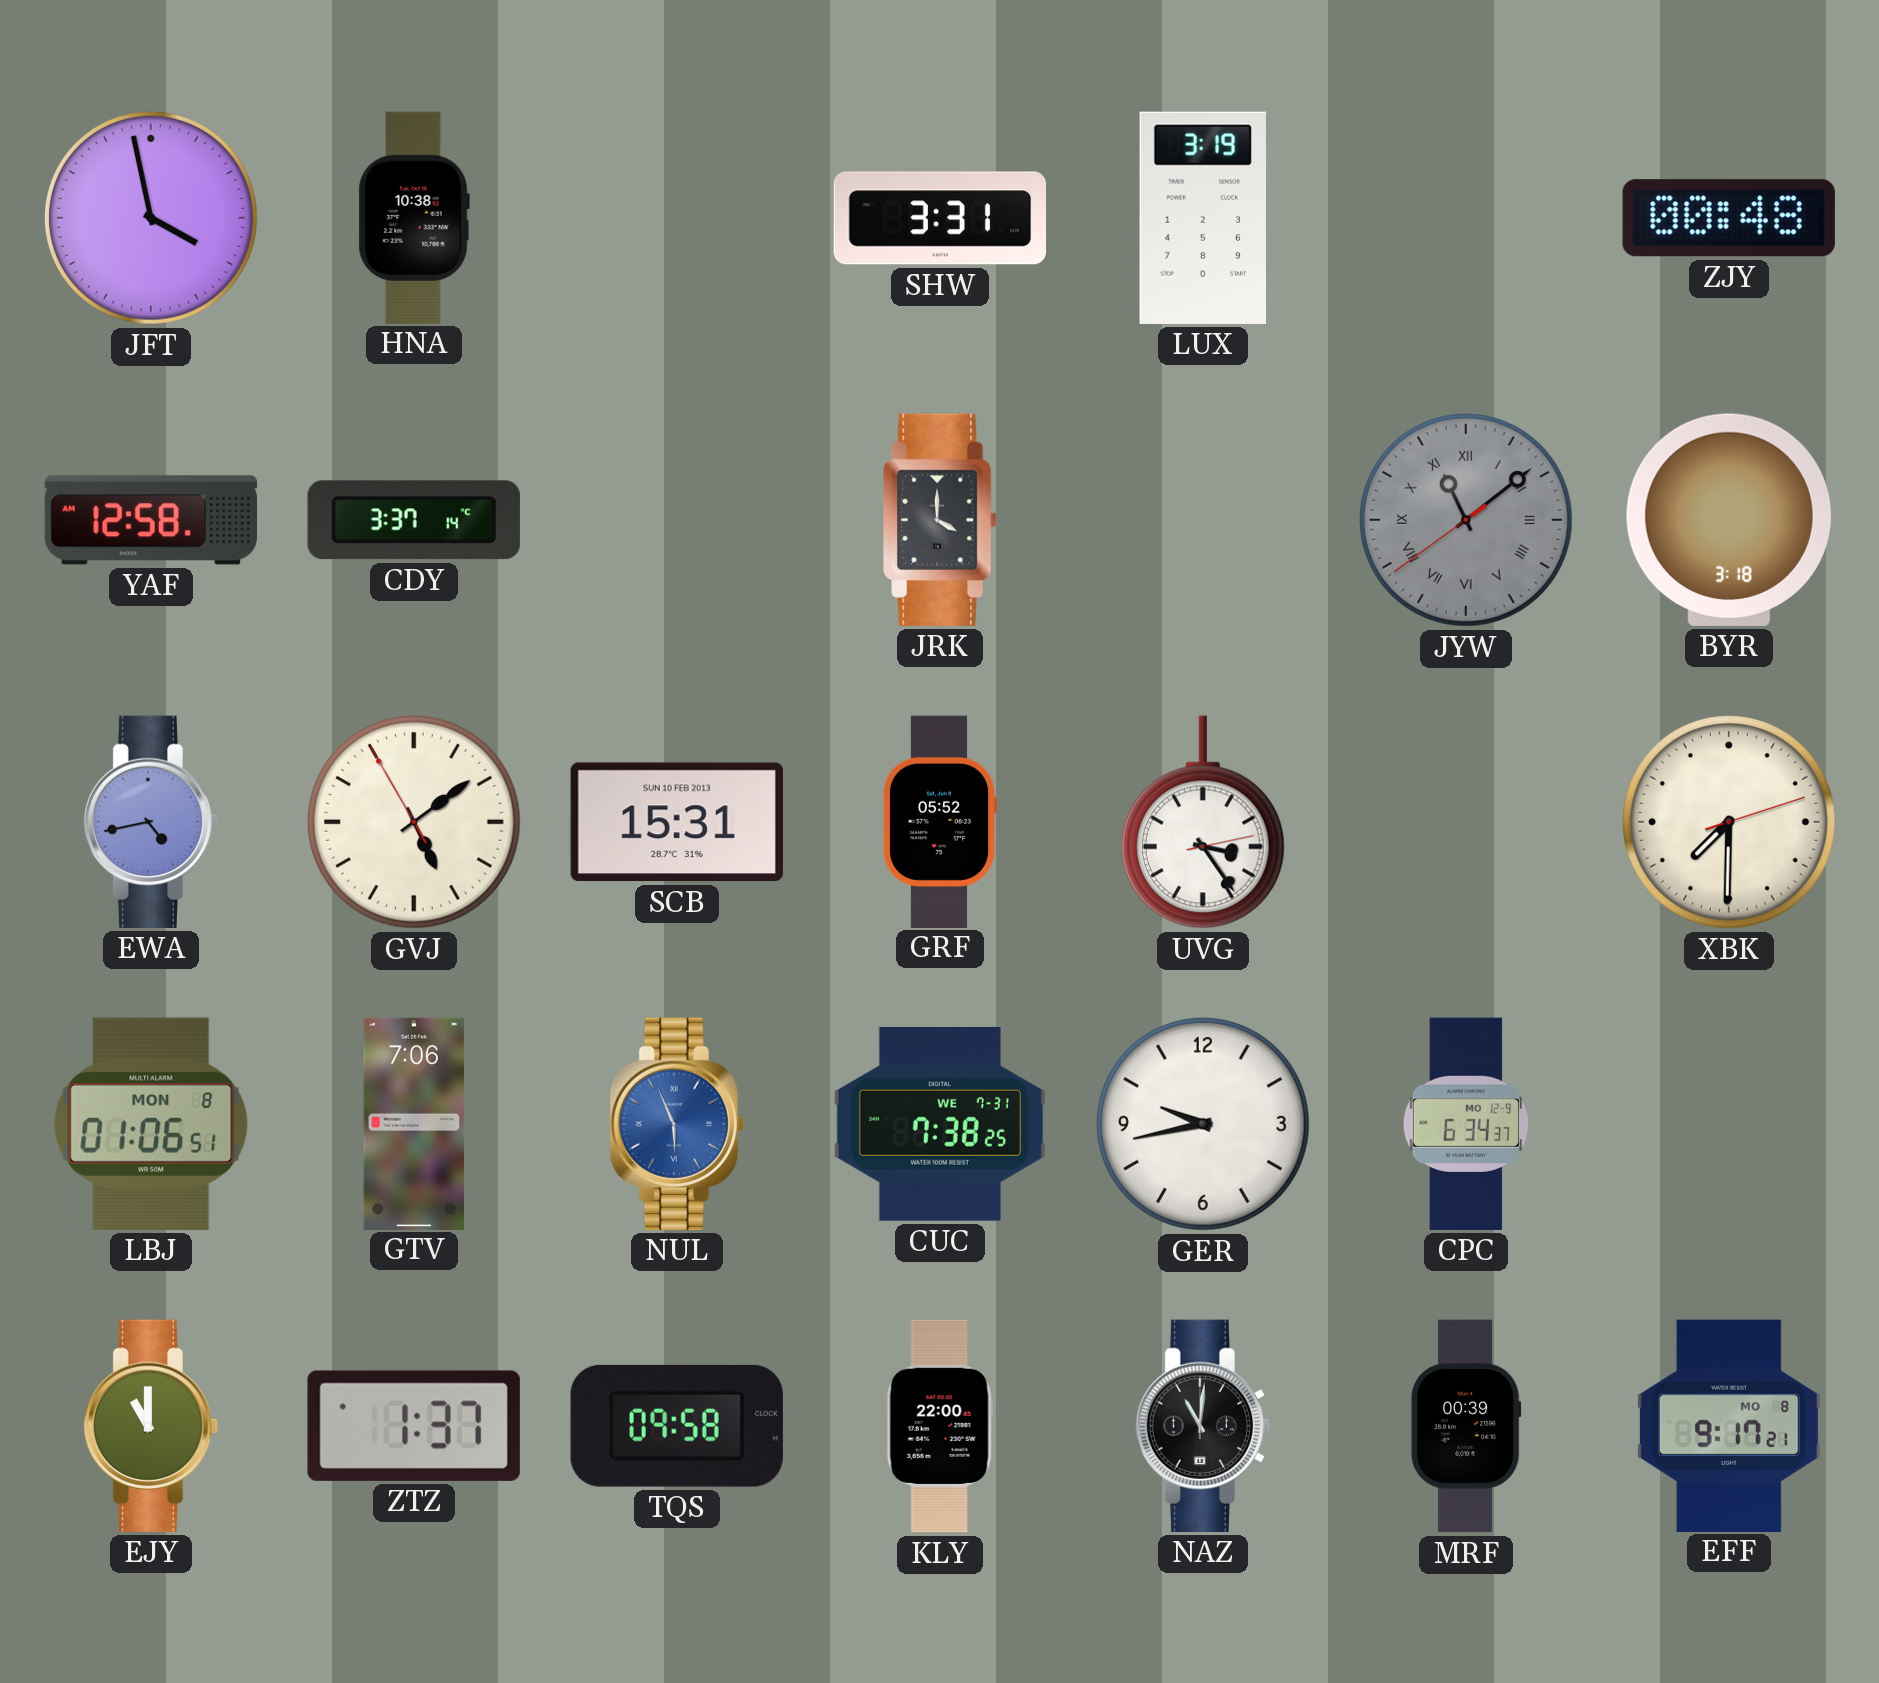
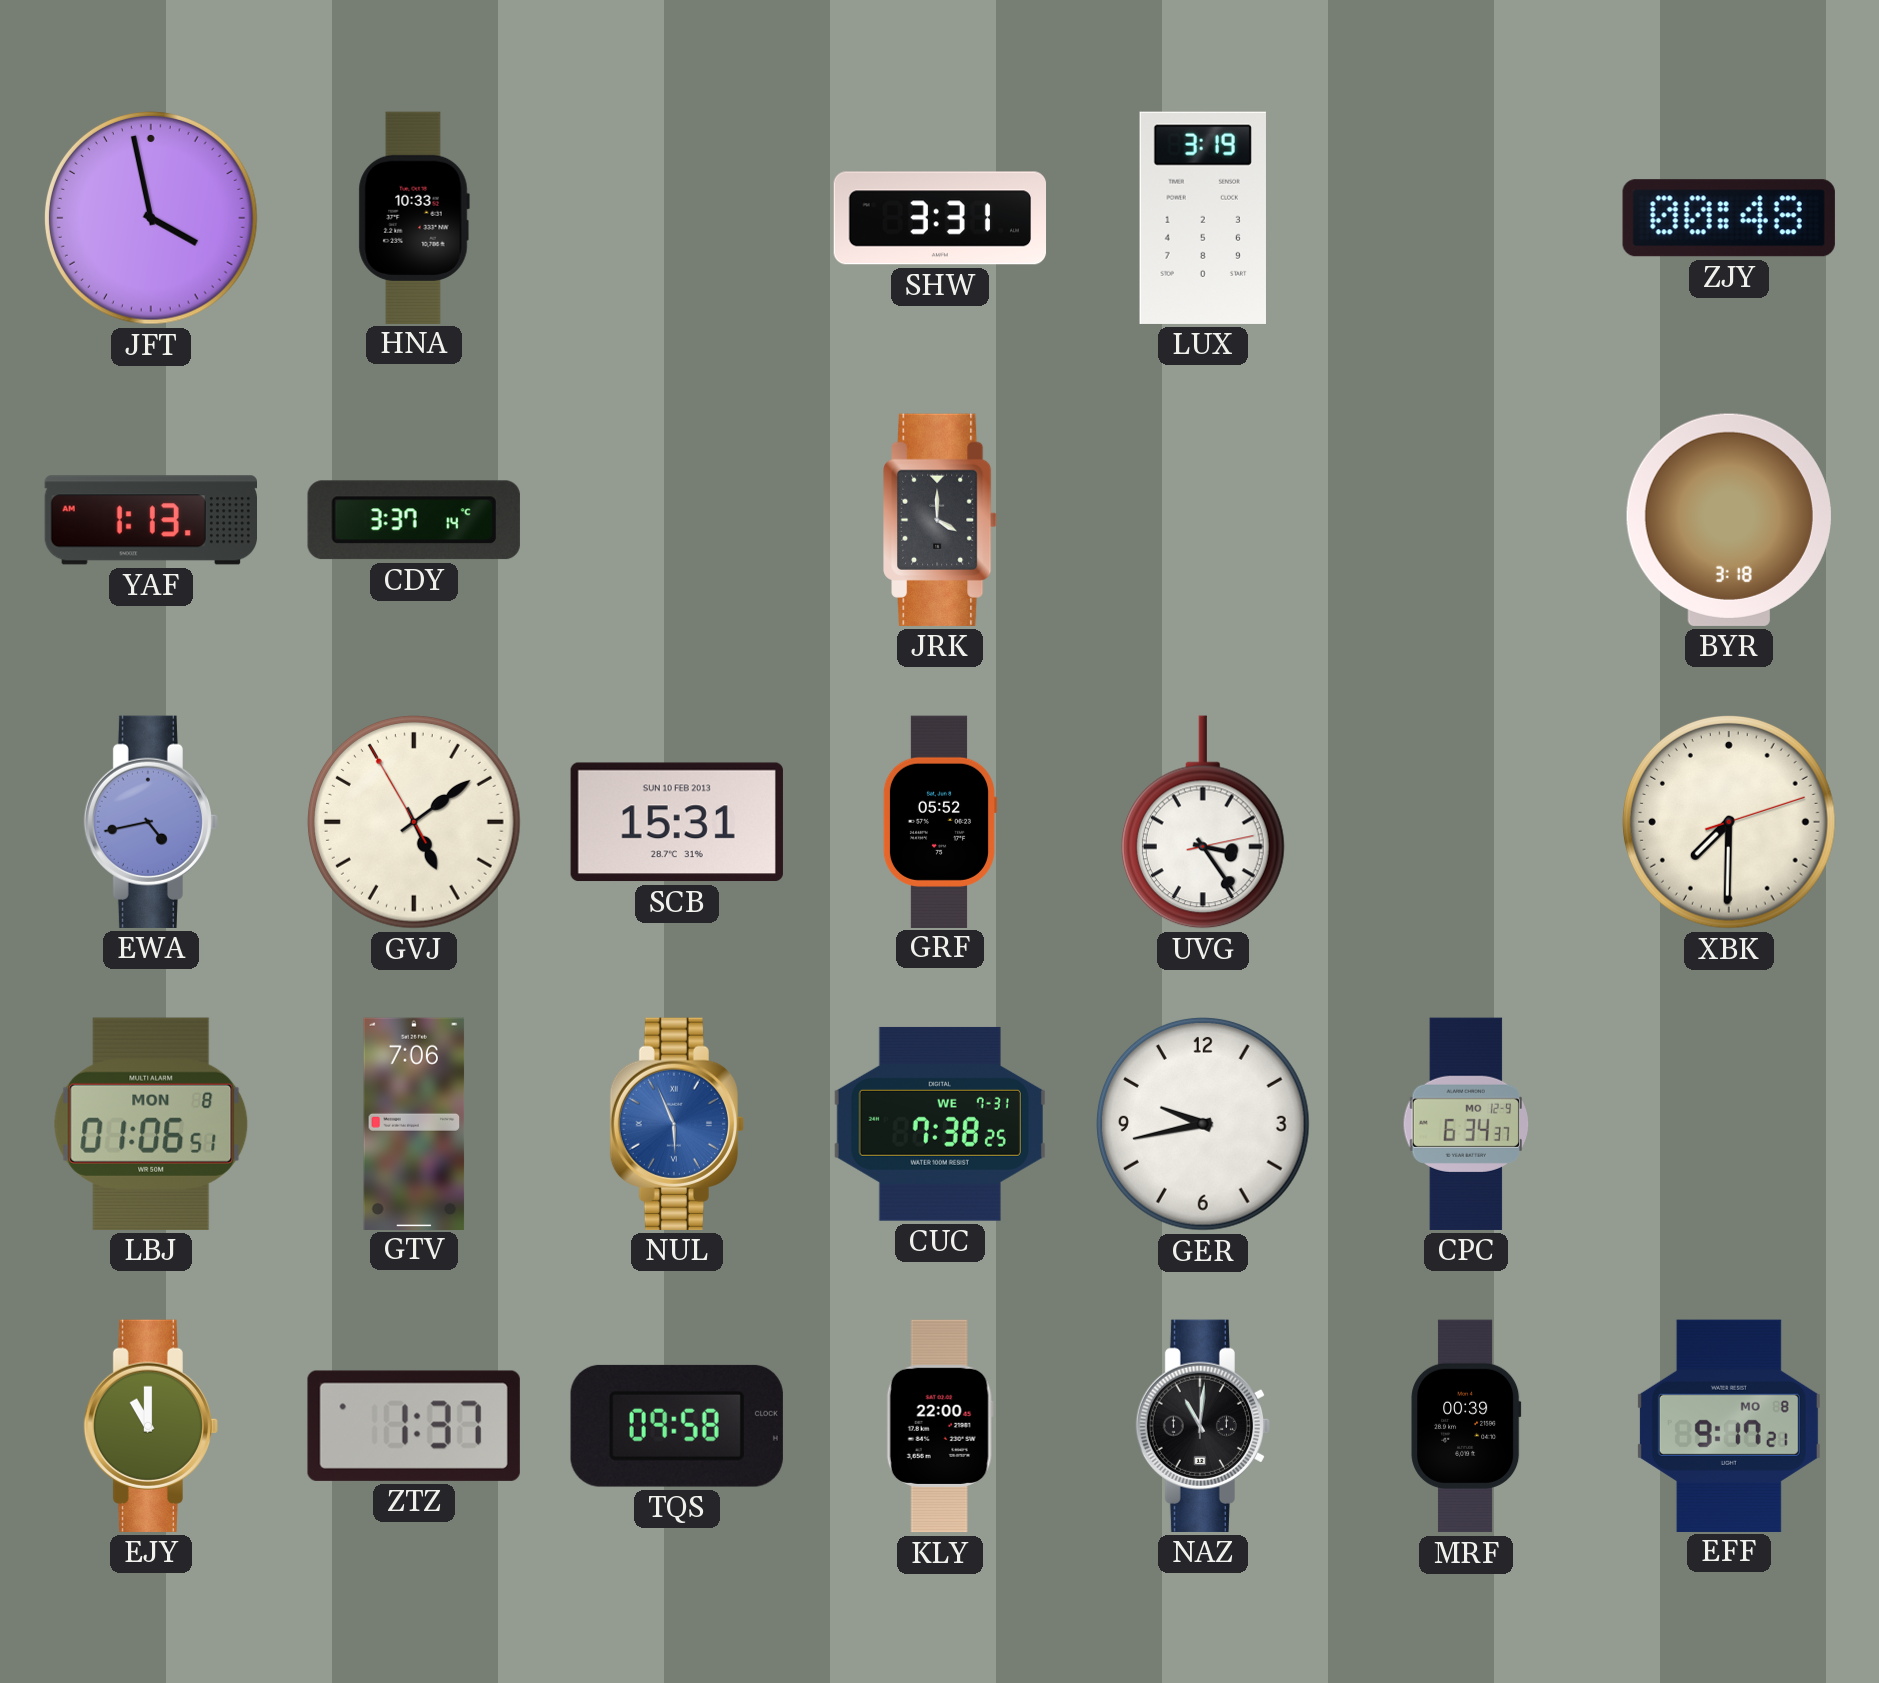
HNA: 10:38 -> 10:33
YAF: 12:58 -> 1:13
JYW: 11:08 -> none
